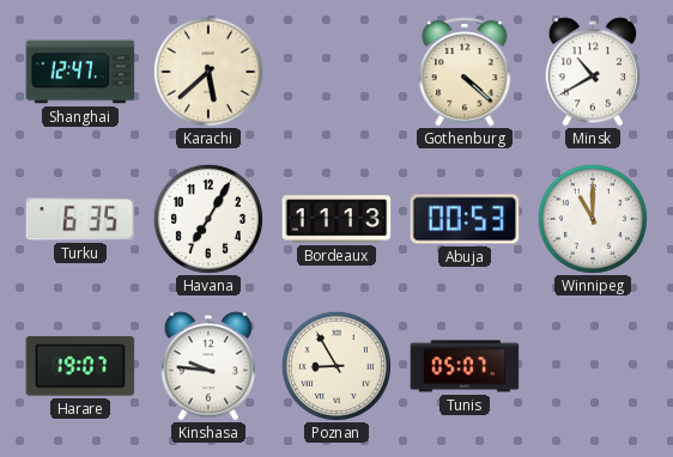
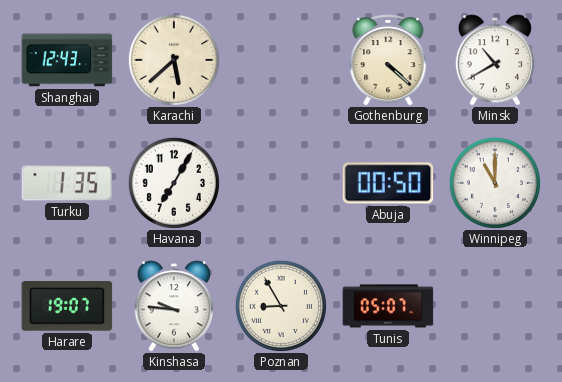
Shanghai: 12:47 -> 12:43
Turku: 6:35 -> 1:35
Bordeaux: 11:13 -> none
Abuja: 00:53 -> 00:50
